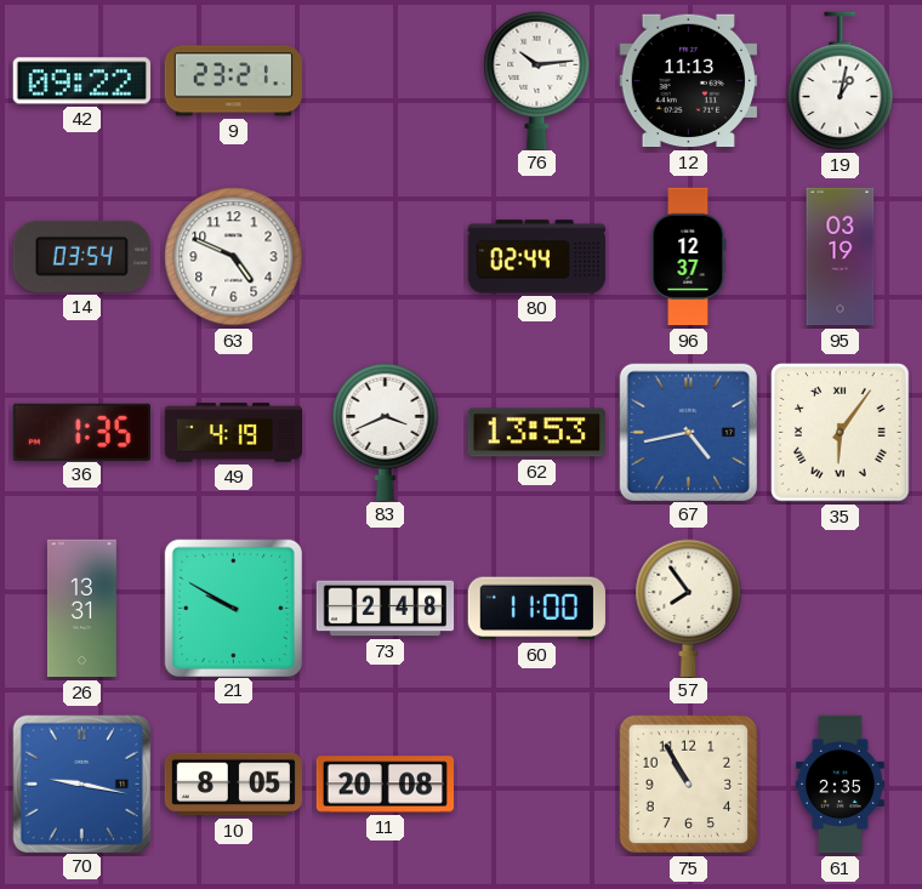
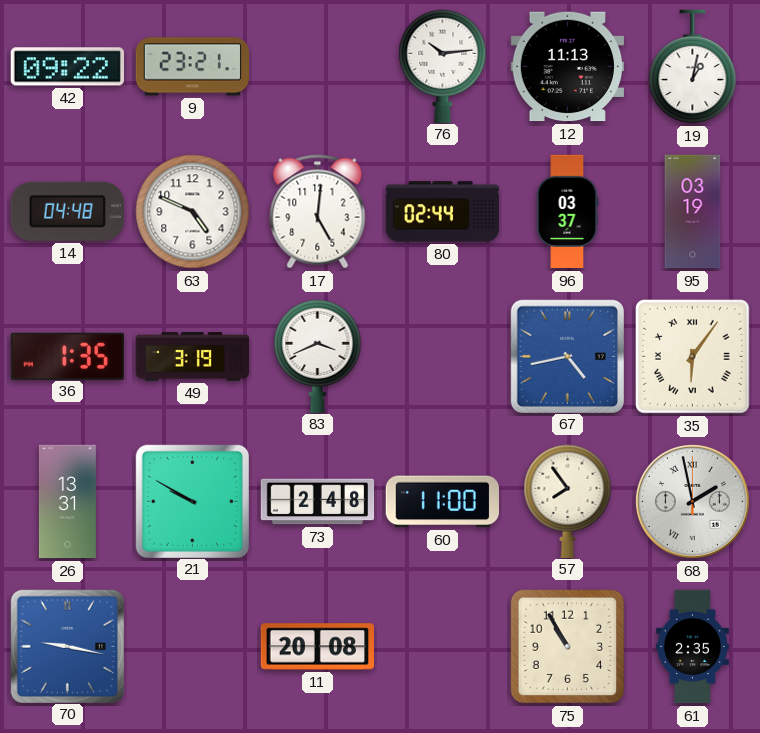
14: 03:54 -> 04:48
17: none -> 5:01
96: 12:37 -> 03:37
49: 4:19 -> 3:19
62: 13:53 -> none
68: none -> 1:58
10: 8:05 -> none
